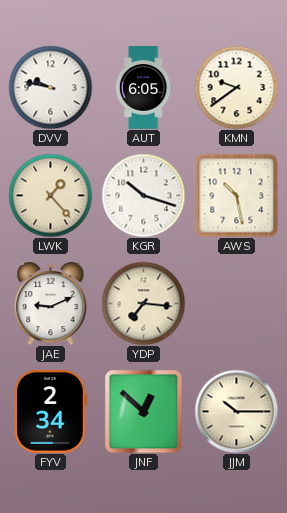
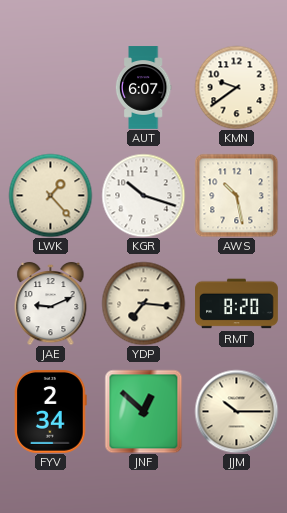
DVV: 9:47 -> none
AUT: 6:05 -> 6:07
RMT: none -> 8:20
